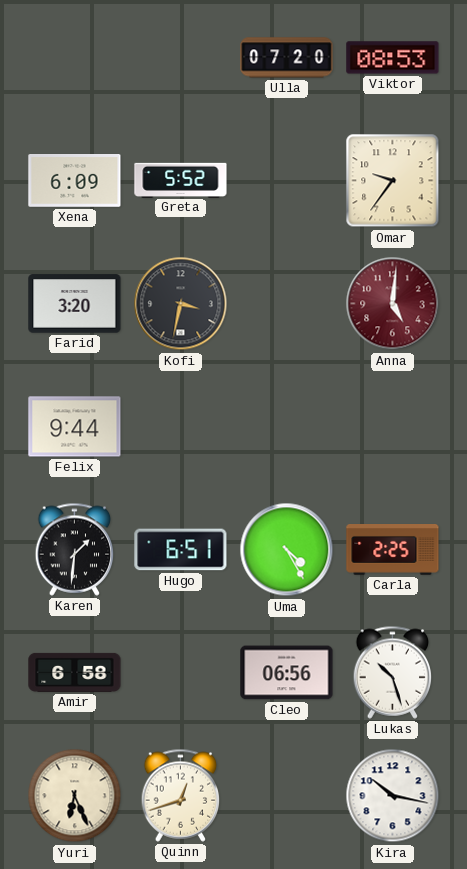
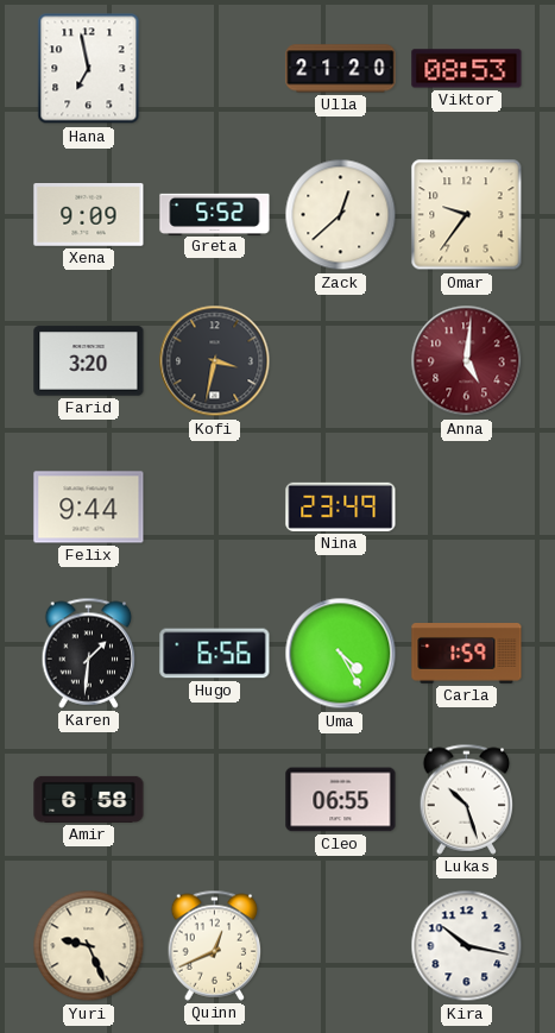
Hana: none -> 6:58
Ulla: 07:20 -> 21:20
Xena: 6:09 -> 9:09
Zack: none -> 12:38
Nina: none -> 23:49
Hugo: 6:51 -> 6:56
Carla: 2:25 -> 1:59
Cleo: 06:56 -> 06:55
Yuri: 6:26 -> 9:26
Quinn: 12:42 -> 12:41
